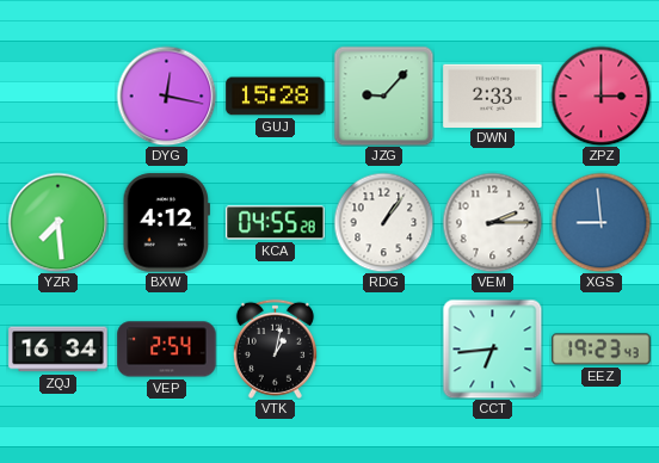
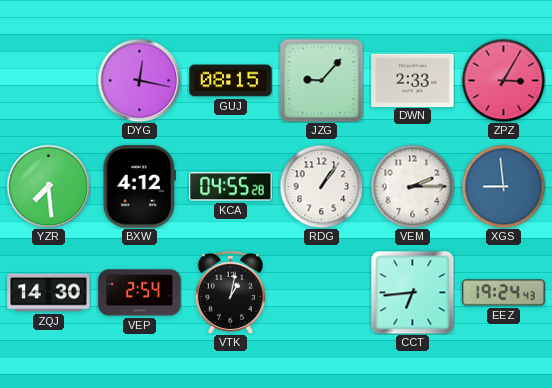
GUJ: 15:28 -> 08:15
ZPZ: 3:00 -> 3:05
ZQJ: 16:34 -> 14:30
EEZ: 19:23 -> 19:24
